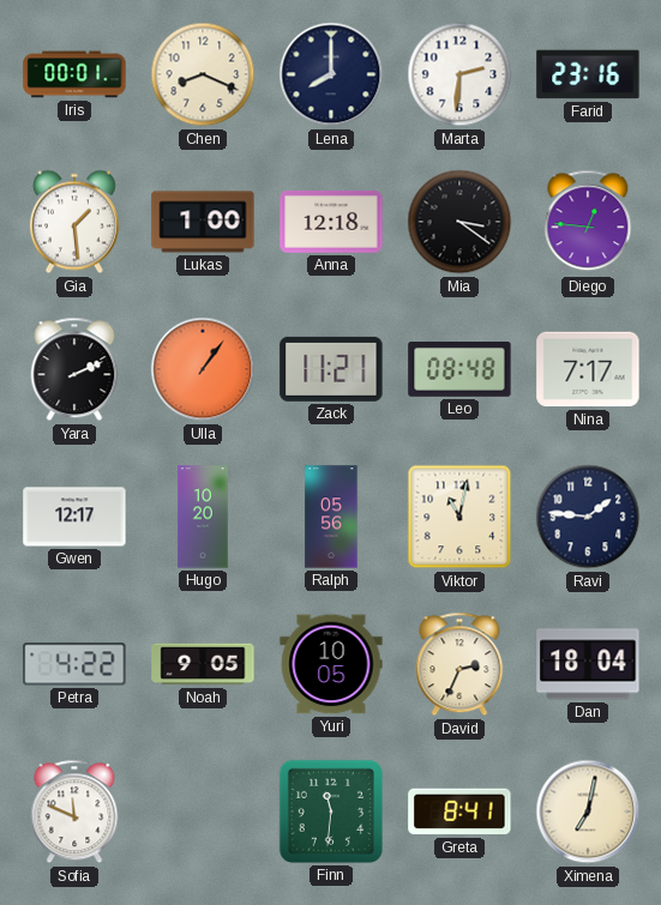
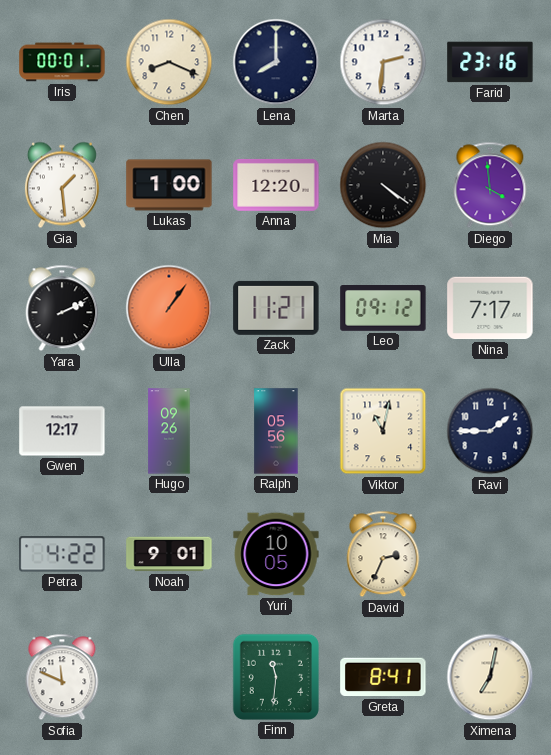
Anna: 12:18 -> 12:20
Mia: 3:21 -> 4:21
Diego: 12:46 -> 3:59
Leo: 08:48 -> 09:12
Hugo: 10:20 -> 09:26
Ravi: 1:46 -> 1:45
Noah: 9:05 -> 9:01
Dan: 18:04 -> none
